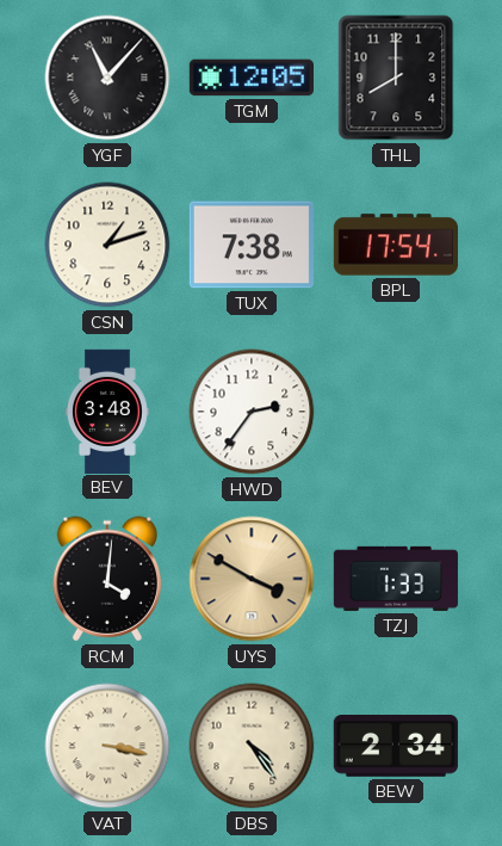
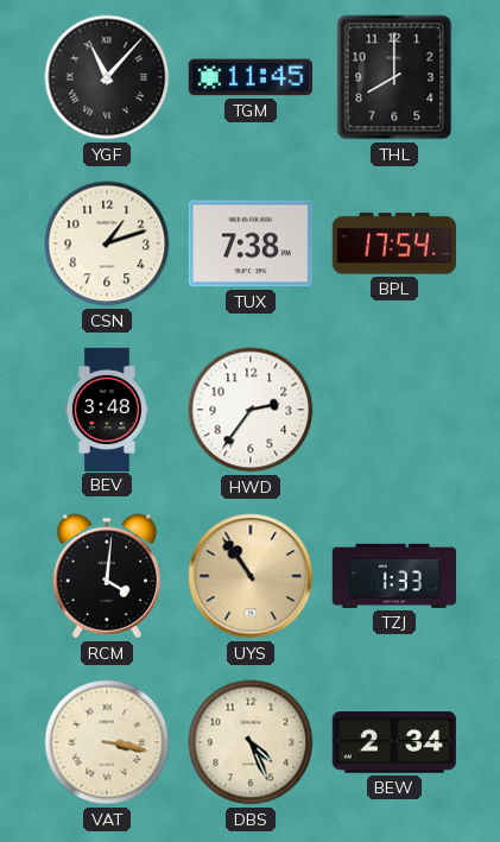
TGM: 12:05 -> 11:45
UYS: 3:50 -> 10:54
DBS: 4:24 -> 4:26
